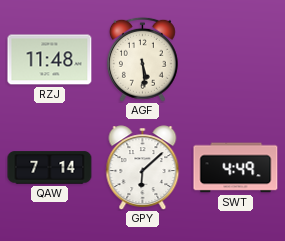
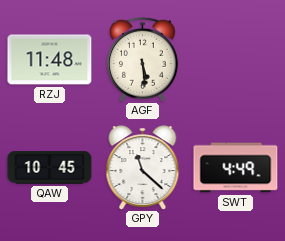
QAW: 7:14 -> 10:45
GPY: 6:08 -> 11:22
